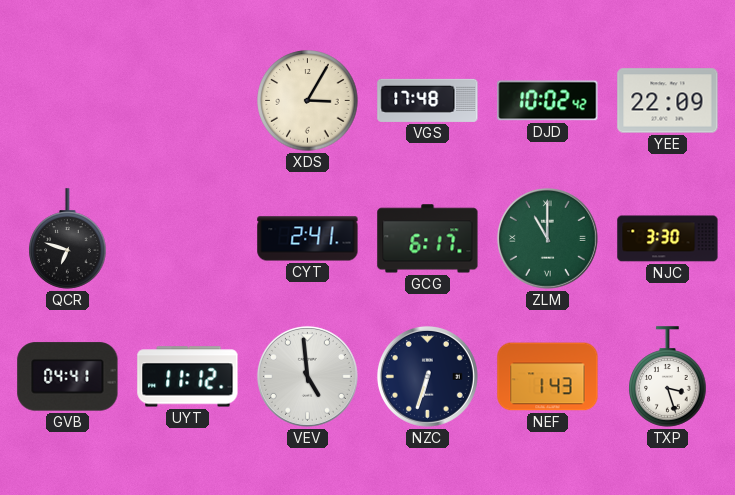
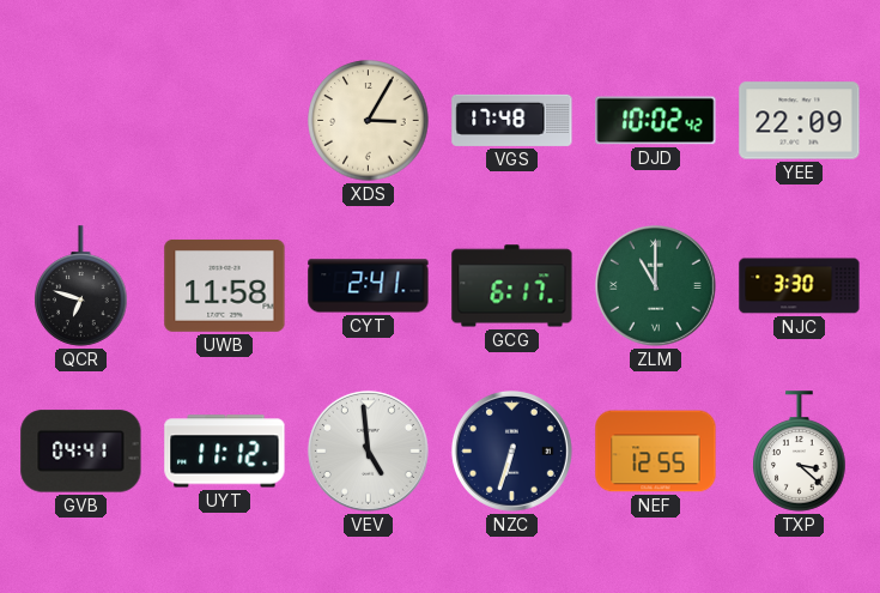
UWB: none -> 11:58
NEF: 1:43 -> 12:55
TXP: 3:27 -> 3:22
